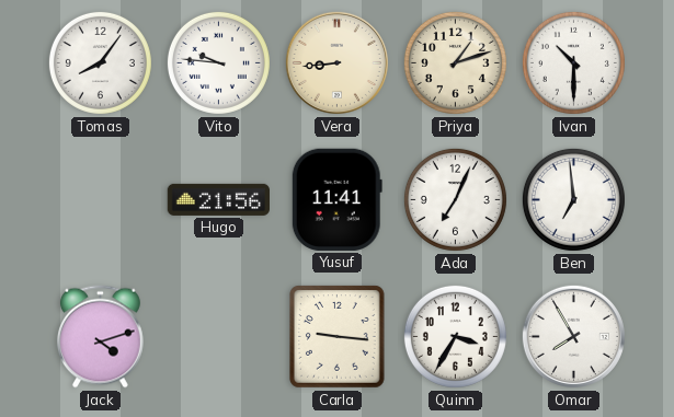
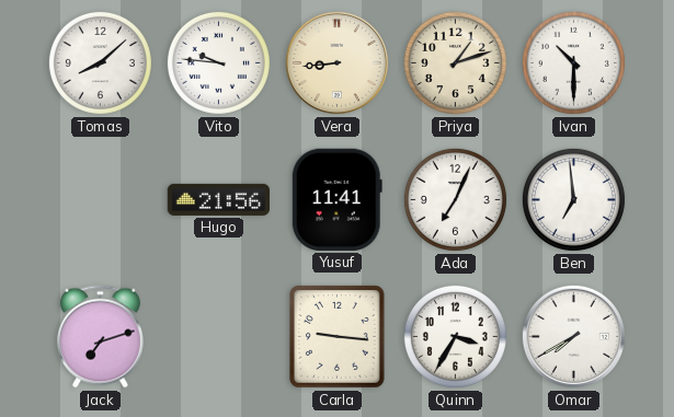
Tomas: 8:06 -> 8:08
Jack: 4:12 -> 7:12
Omar: 7:55 -> 7:40
